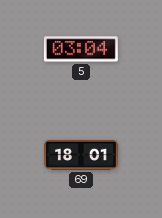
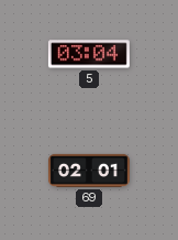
69: 18:01 -> 02:01
